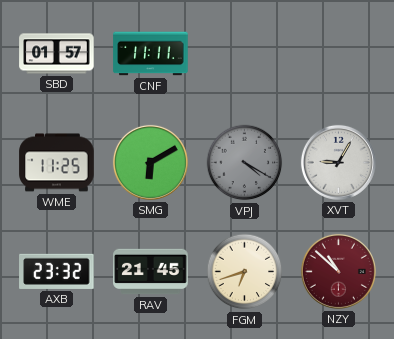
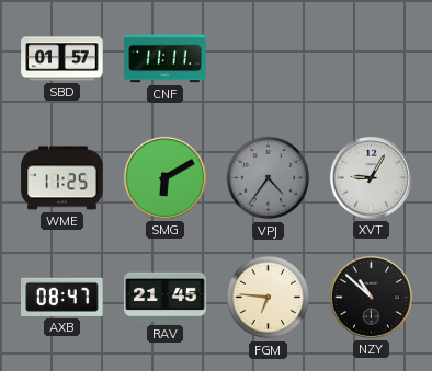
VPJ: 4:20 -> 4:36
AXB: 23:32 -> 08:47
FGM: 6:42 -> 6:46
NZY dial: burgundy -> black
